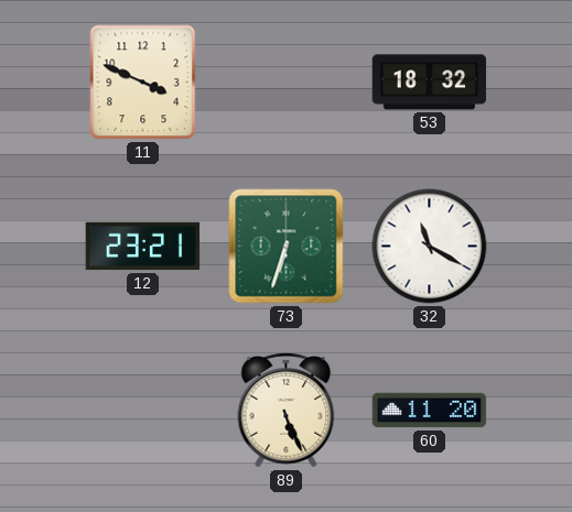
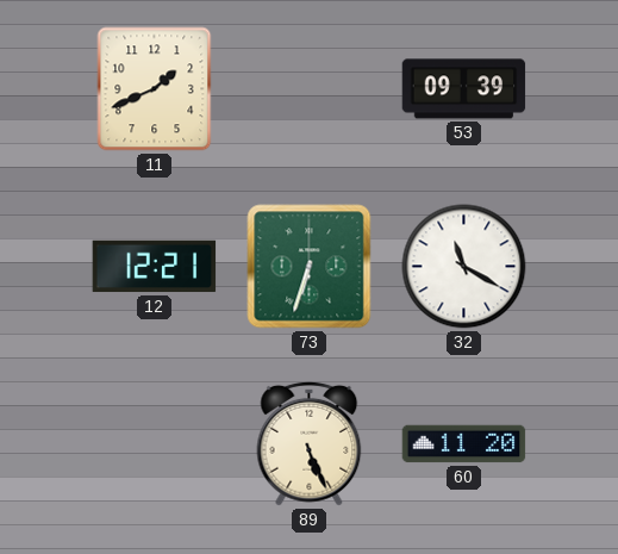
11: 3:49 -> 1:41
53: 18:32 -> 09:39
12: 23:21 -> 12:21
